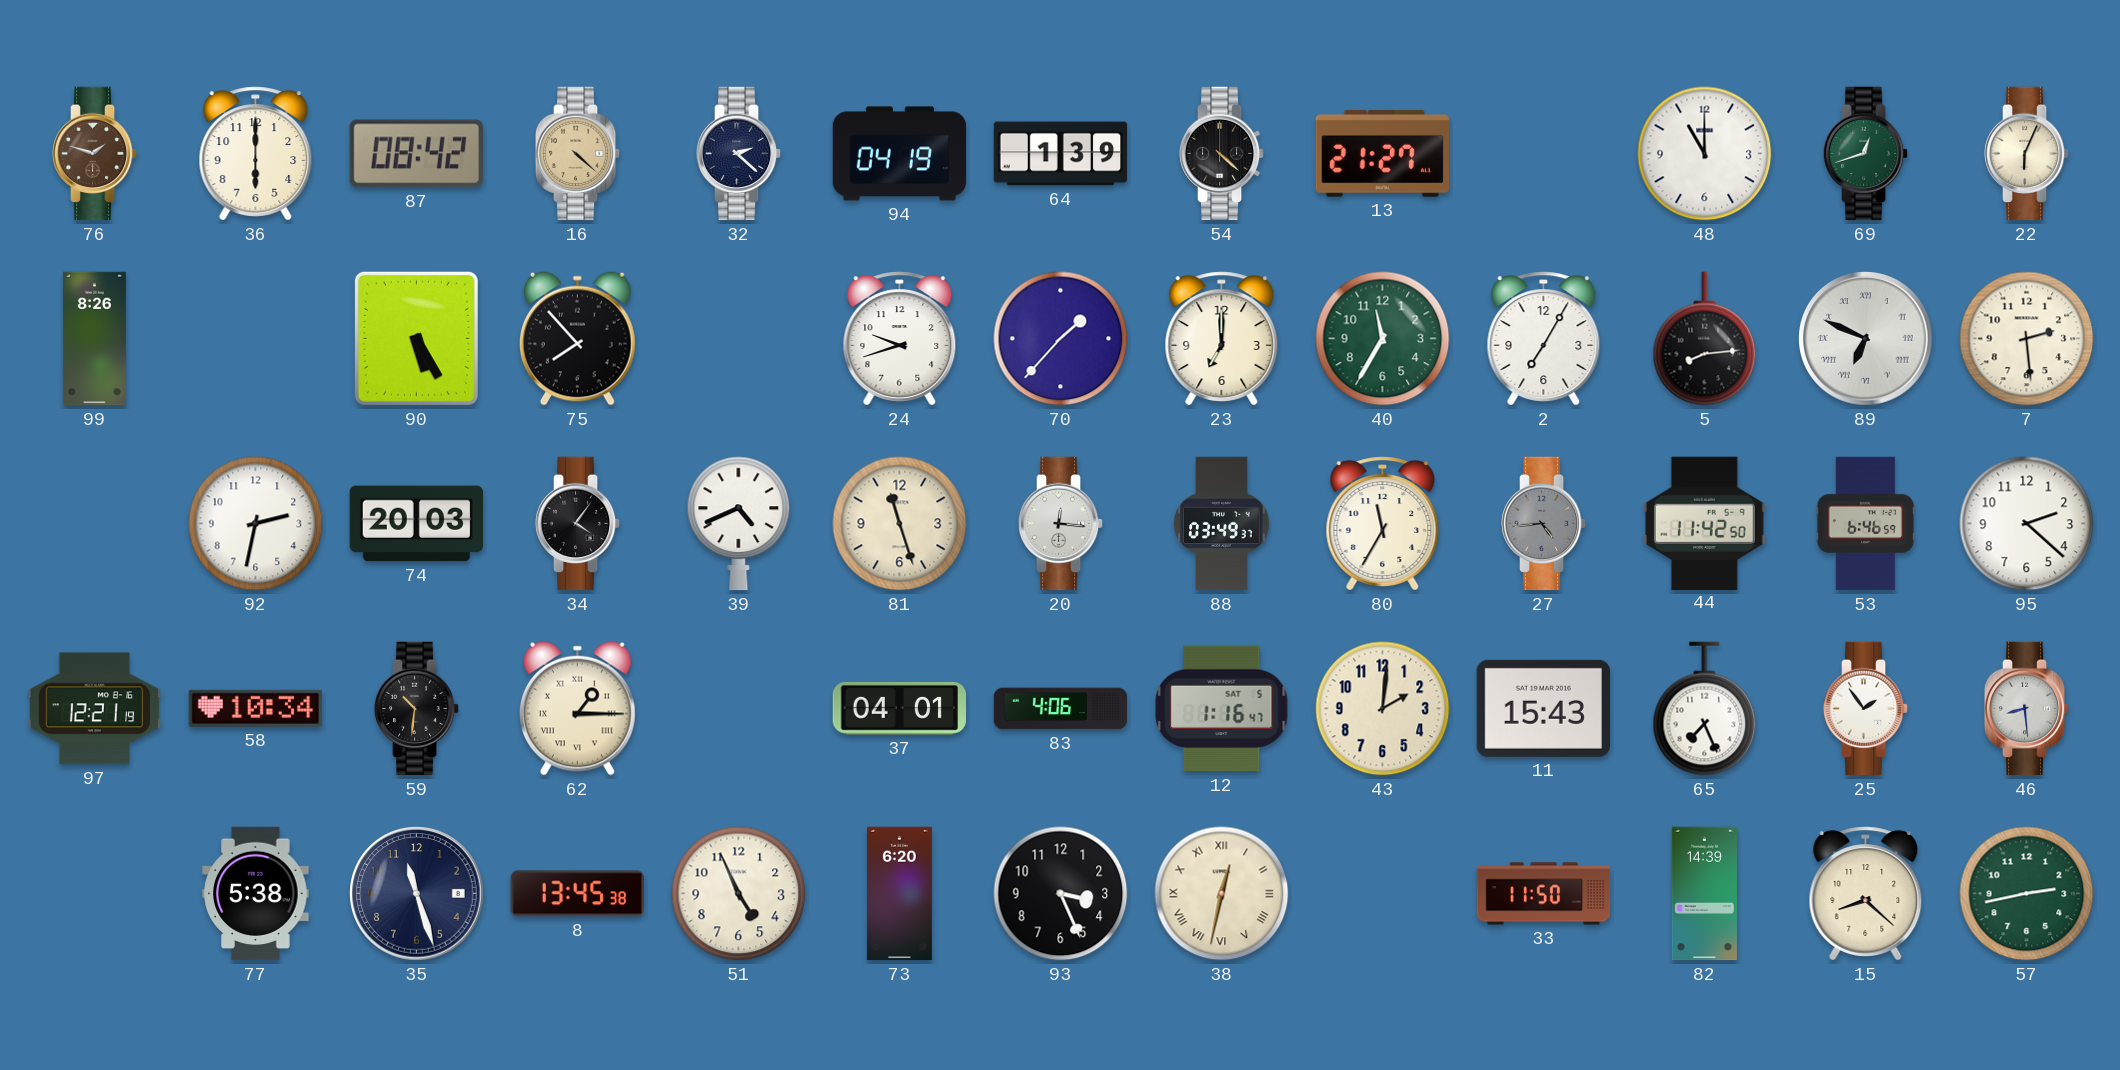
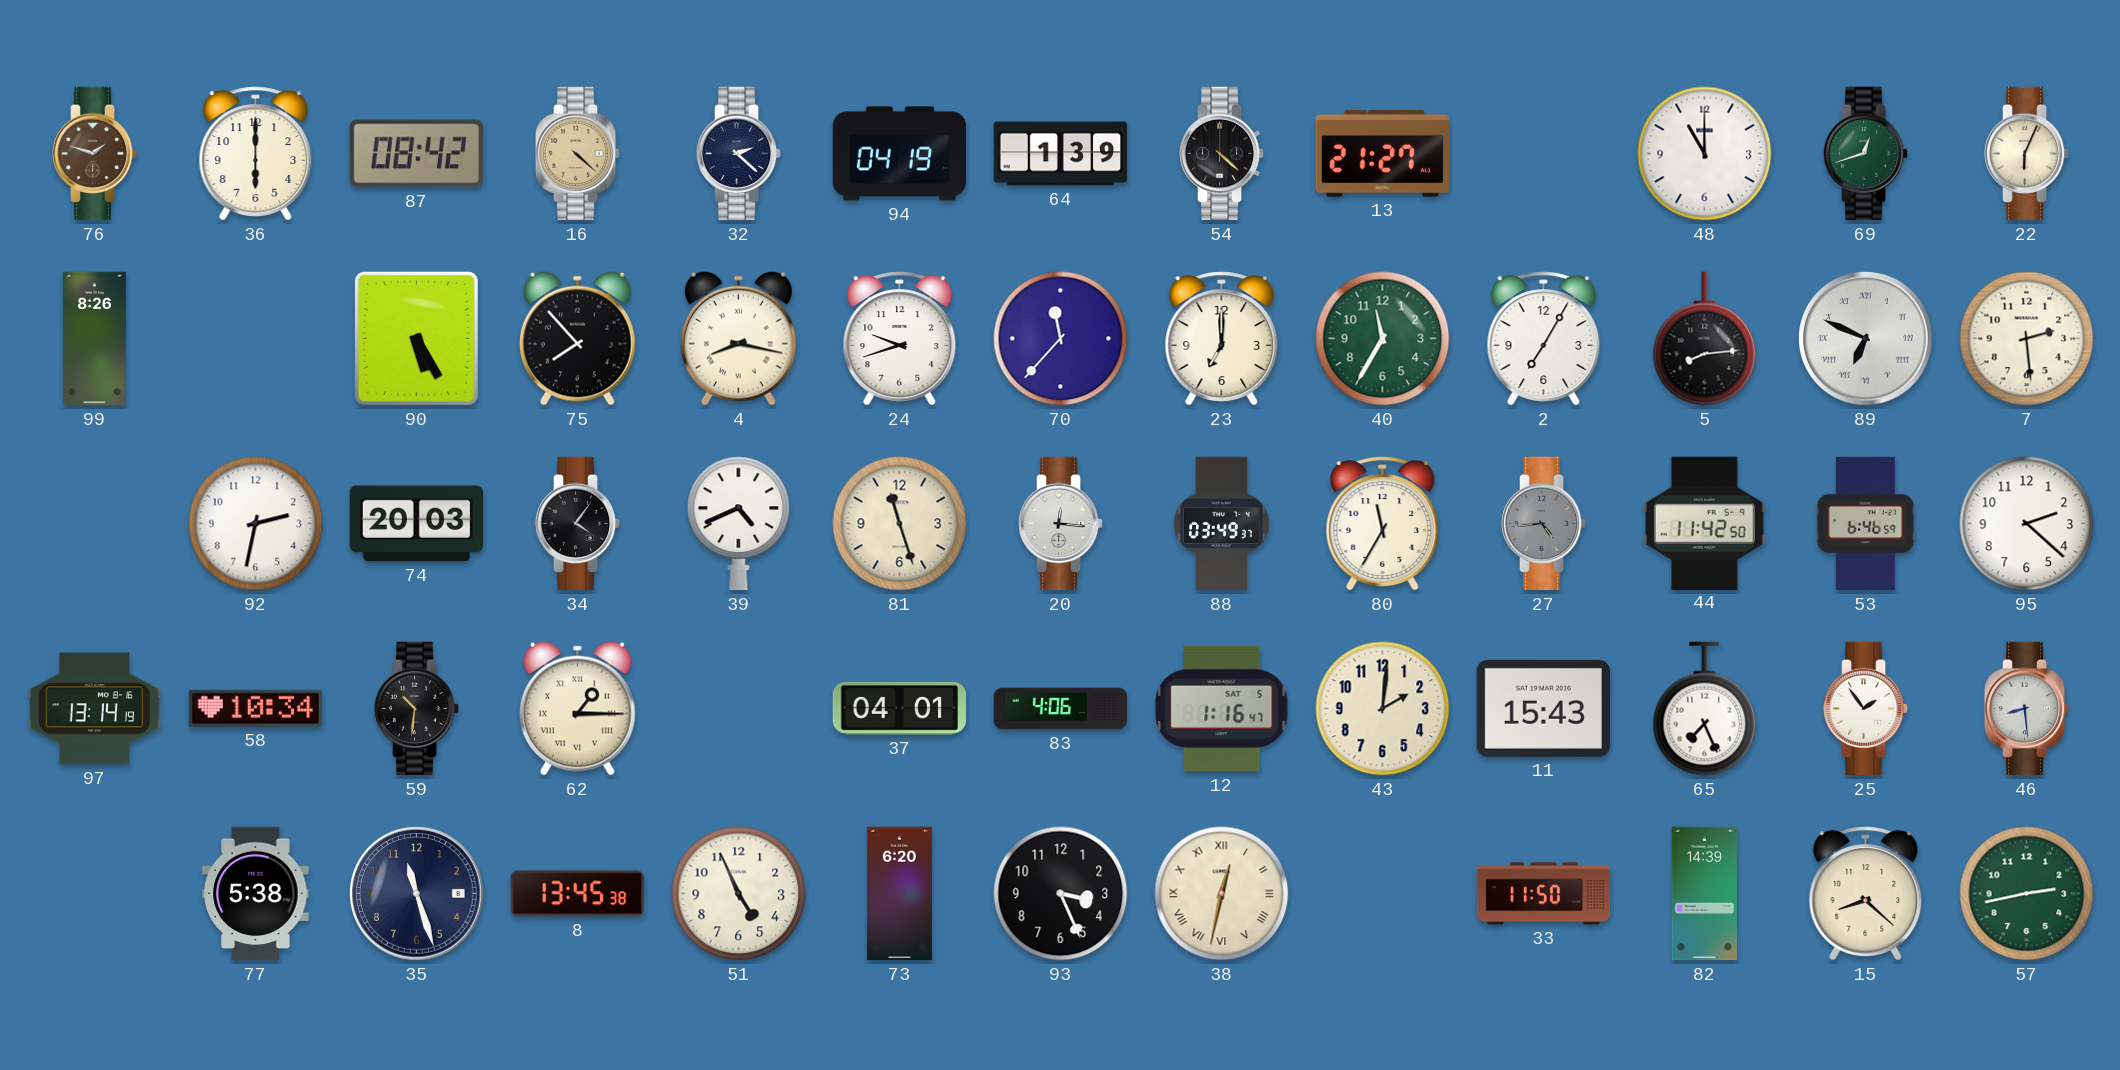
4: none -> 8:17
70: 1:37 -> 11:37
97: 12:21 -> 13:14
